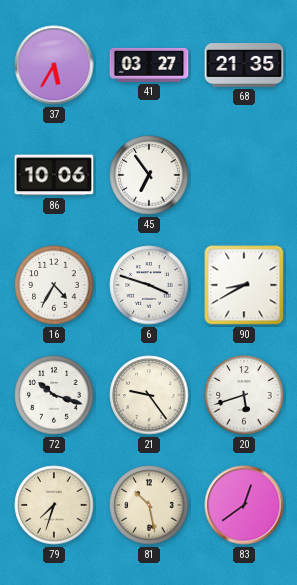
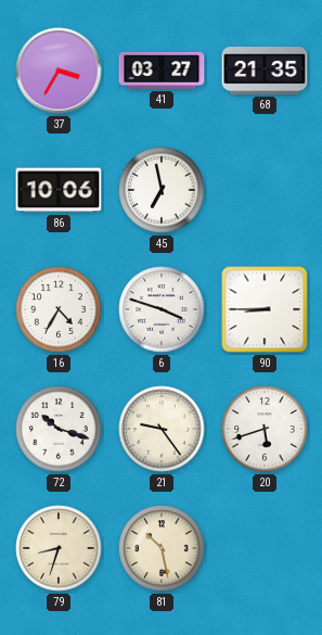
37: 5:35 -> 3:35
45: 6:54 -> 6:58
90: 8:40 -> 8:45
79: 7:33 -> 8:33
83: 12:39 -> none
